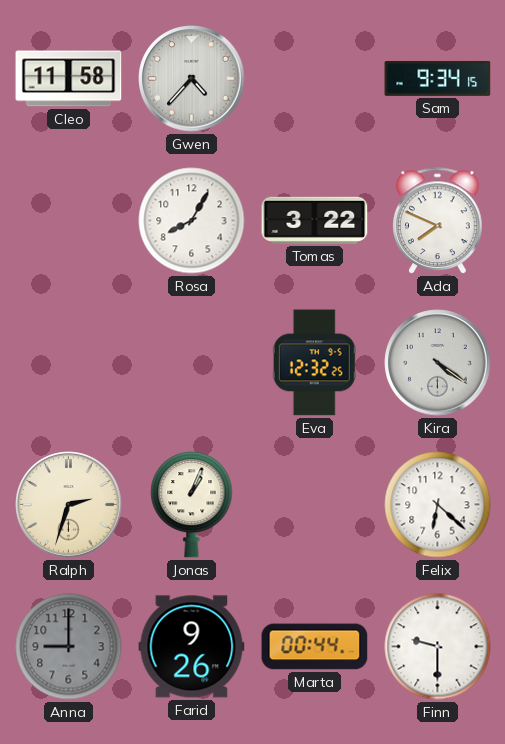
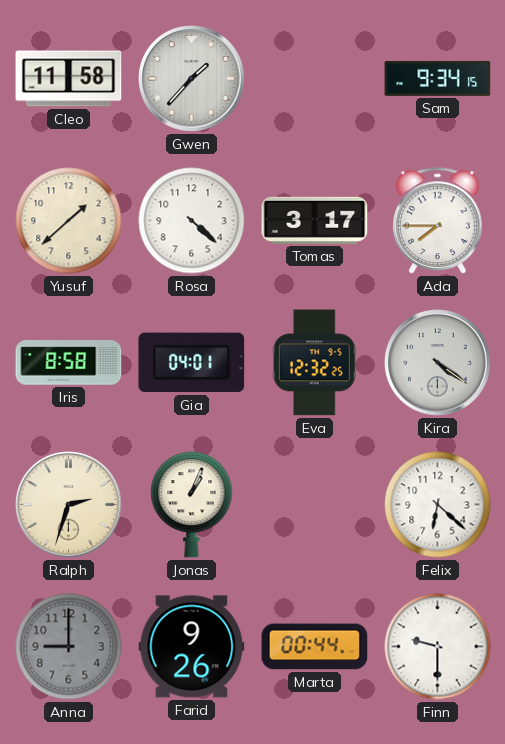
Gwen: 4:37 -> 1:37
Yusuf: none -> 1:38
Rosa: 8:05 -> 4:22
Tomas: 3:22 -> 3:17
Ada: 7:49 -> 7:45
Iris: none -> 8:58
Gia: none -> 04:01
